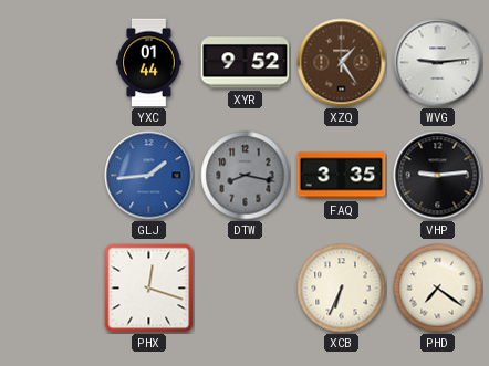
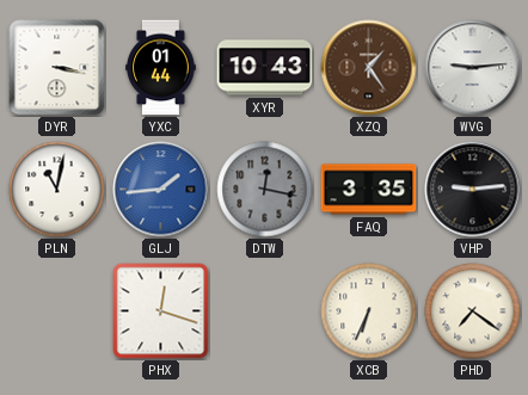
DYR: none -> 3:17
XYR: 9:52 -> 10:43
PLN: none -> 11:02
DTW: 8:17 -> 12:17
